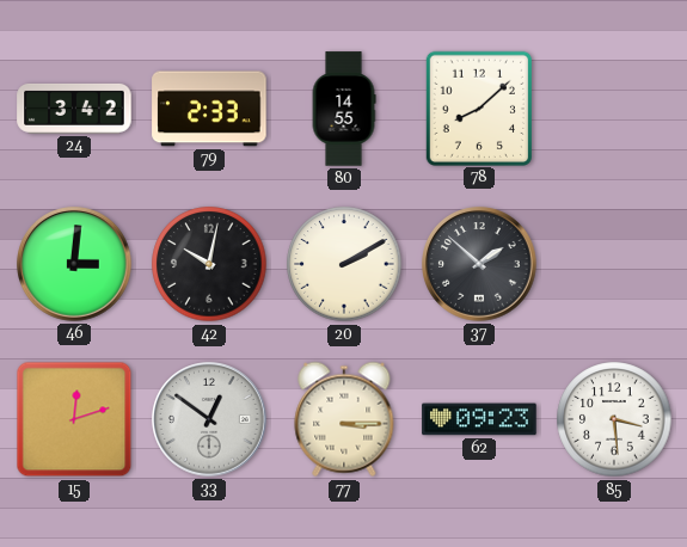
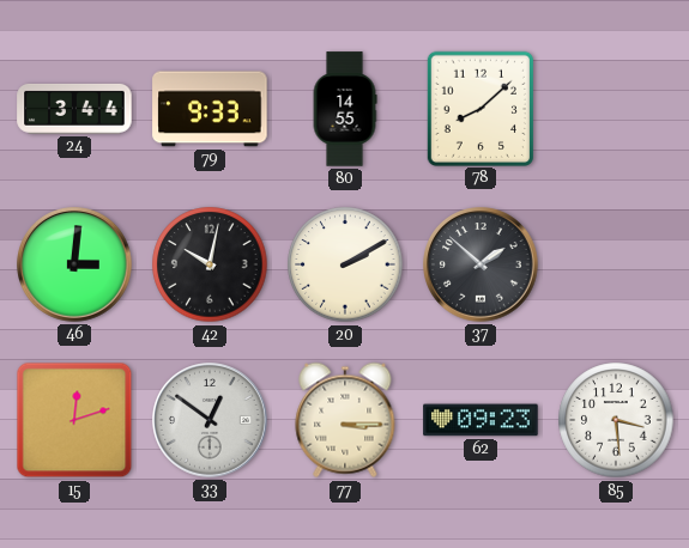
24: 3:42 -> 3:44
79: 2:33 -> 9:33
